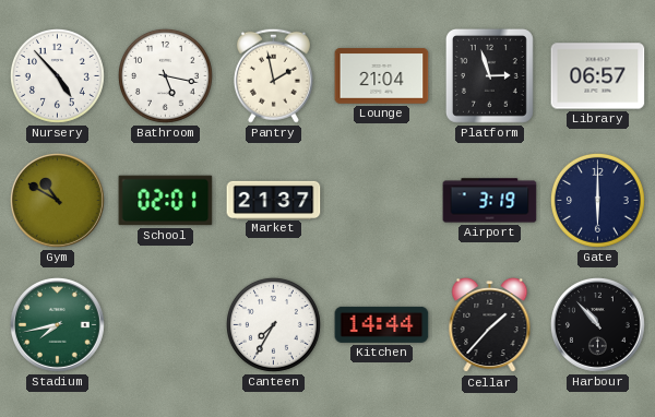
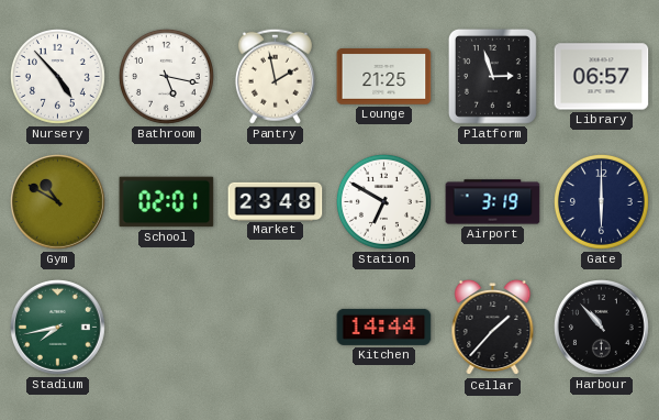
Lounge: 21:04 -> 21:25
Market: 21:37 -> 23:48
Station: none -> 6:50
Canteen: 7:35 -> none
